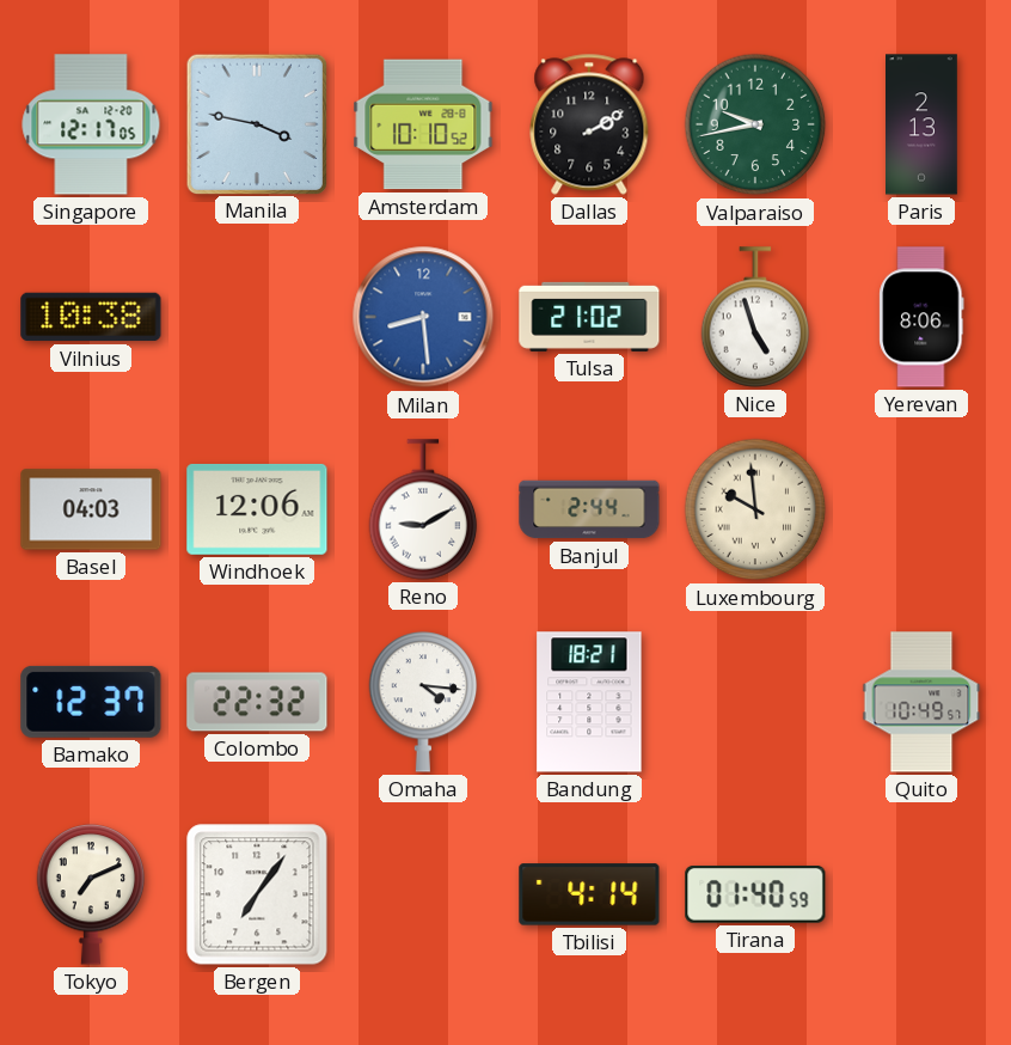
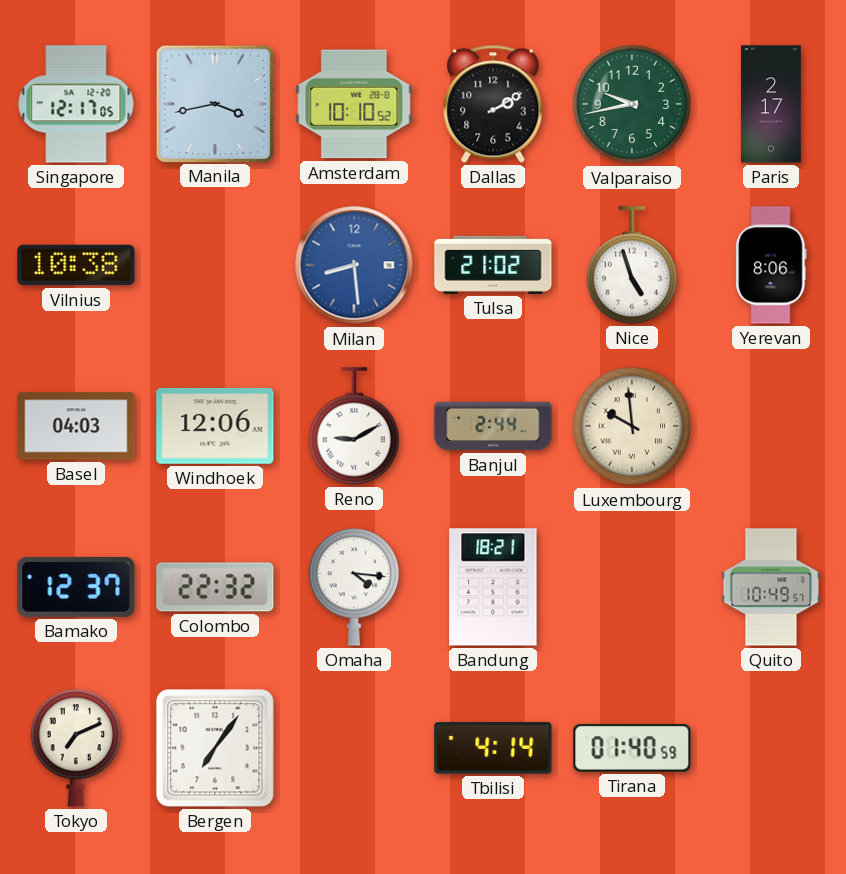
Manila: 3:47 -> 3:43
Paris: 2:13 -> 2:17
